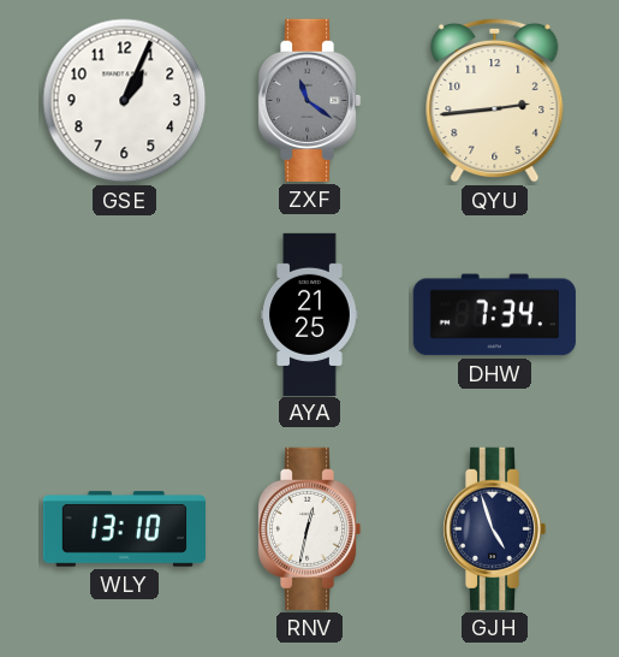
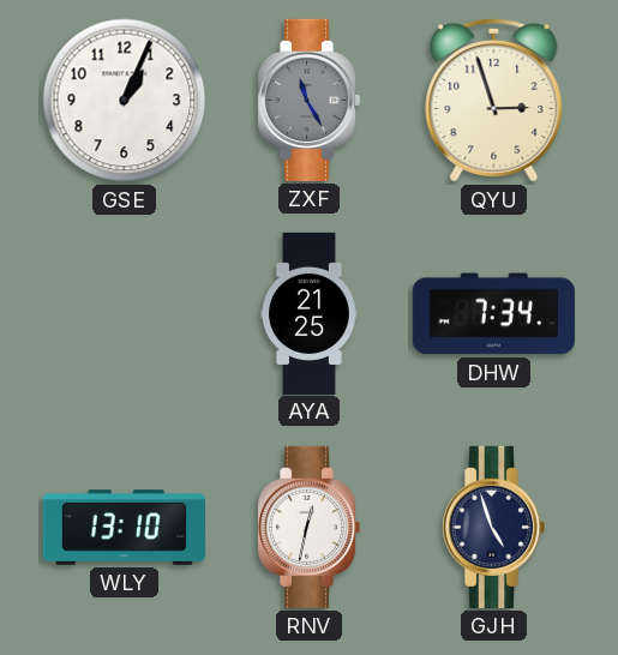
ZXF: 11:21 -> 11:25
QYU: 2:44 -> 2:57
